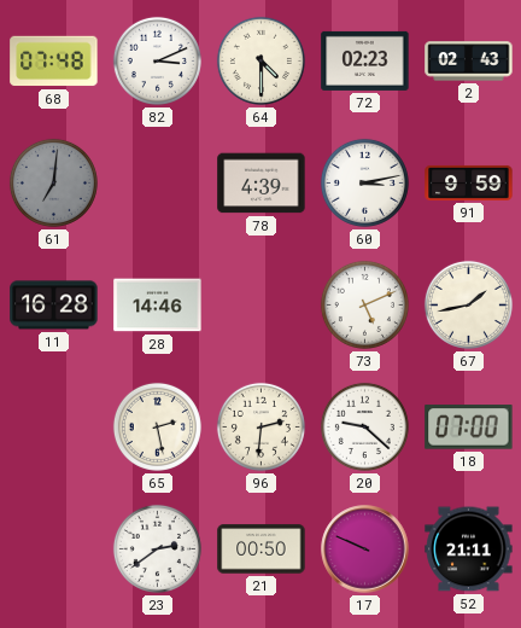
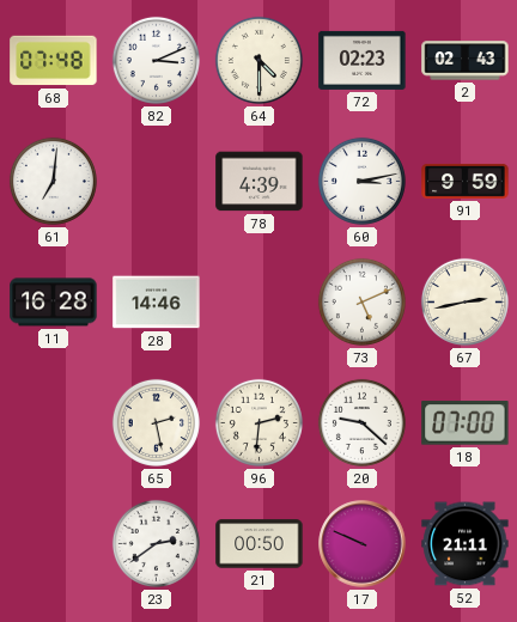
61 dial: grey -> white
67: 1:43 -> 2:43
